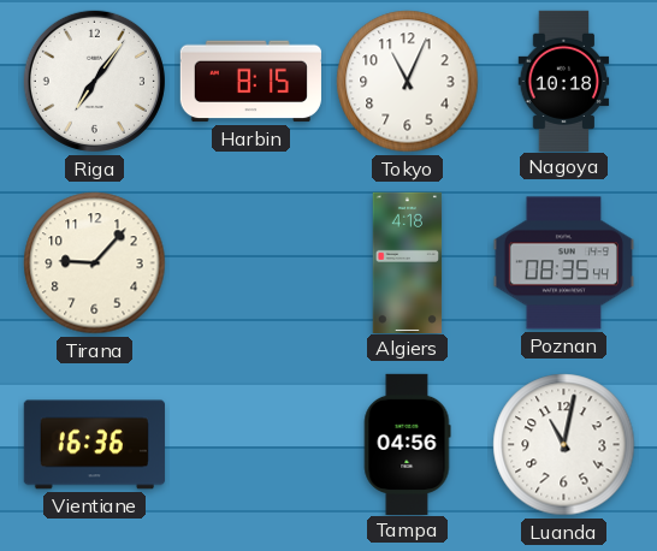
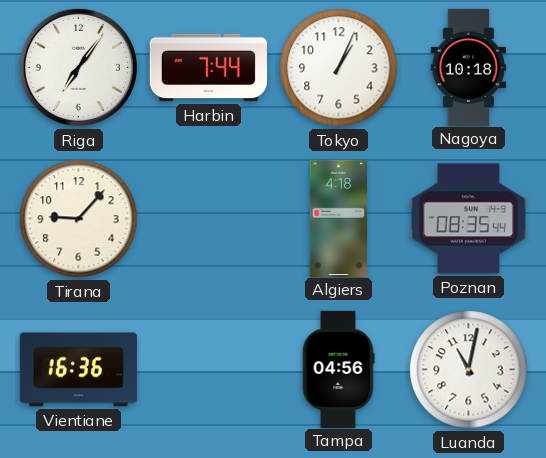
Harbin: 8:15 -> 7:44
Tokyo: 11:04 -> 1:04
